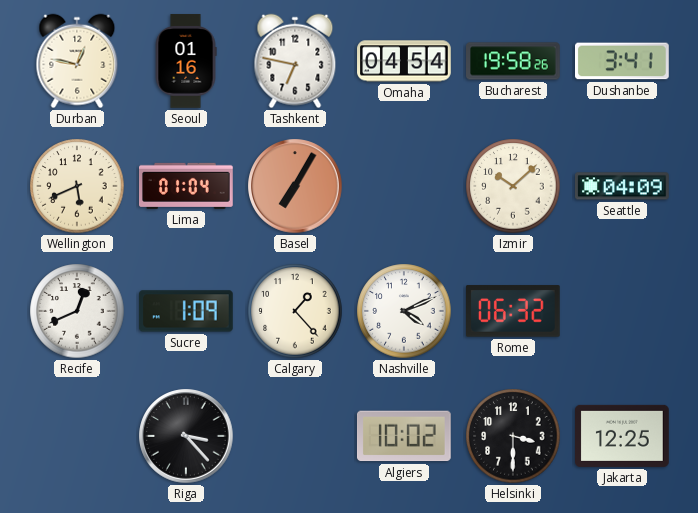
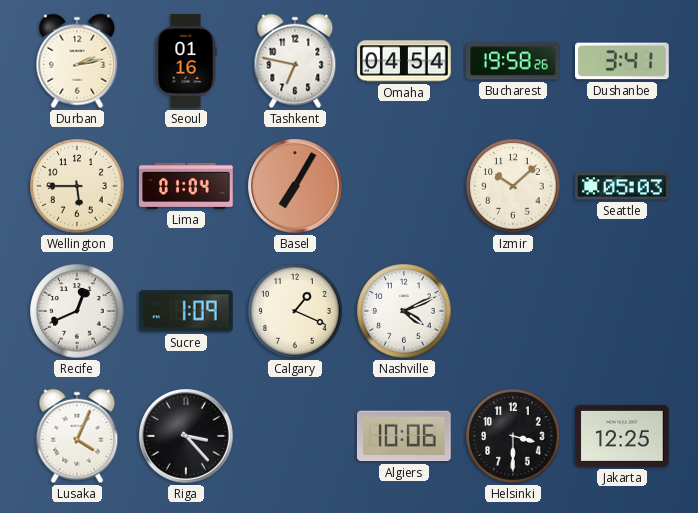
Durban: 12:47 -> 2:13
Wellington: 5:41 -> 5:45
Seattle: 04:09 -> 05:03
Calgary: 1:23 -> 1:19
Rome: 06:32 -> none
Lusaka: none -> 4:04
Algiers: 10:02 -> 10:06
